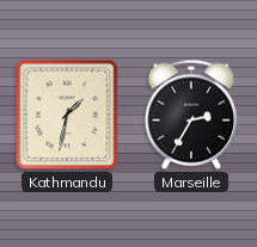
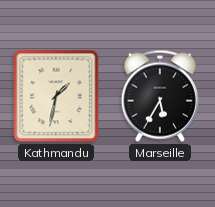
Marseille: 2:35 -> 5:35
